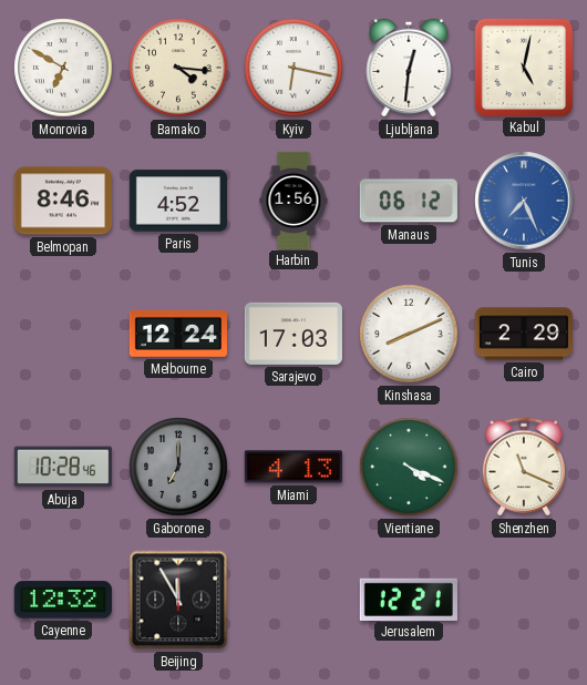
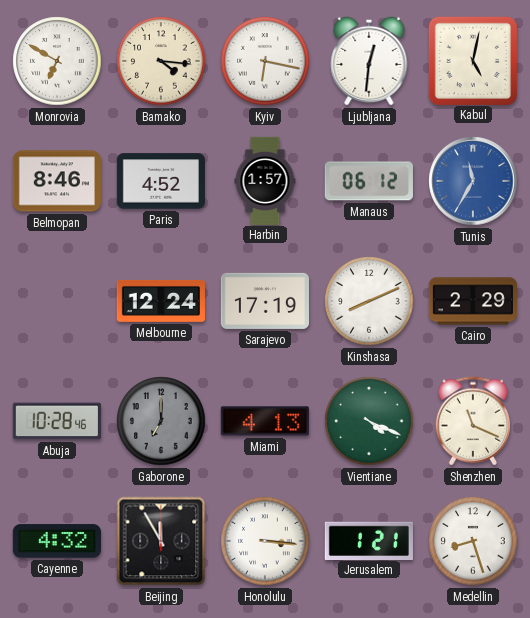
Harbin: 1:56 -> 1:57
Tunis: 7:26 -> 11:35
Sarajevo: 17:03 -> 17:19
Cayenne: 12:32 -> 4:32
Honolulu: none -> 3:16
Jerusalem: 12:21 -> 1:21
Medellin: none -> 8:27
